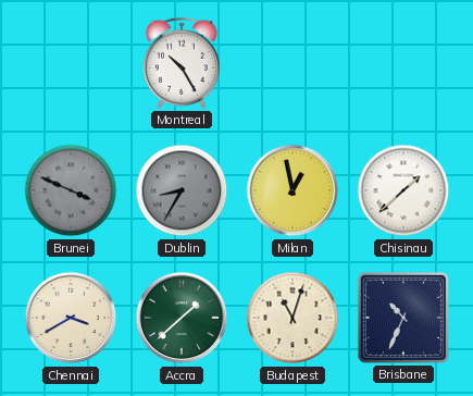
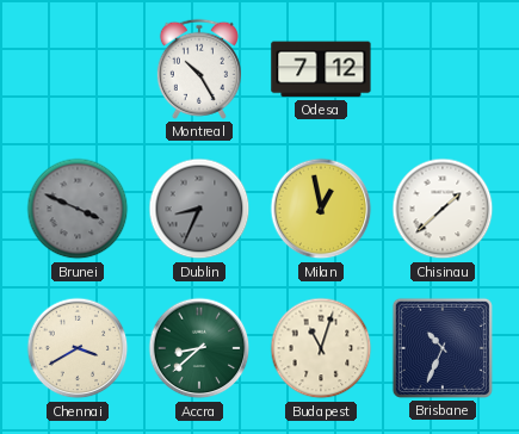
Odesa: none -> 7:12
Dublin: 8:35 -> 8:34
Accra: 1:38 -> 8:38
